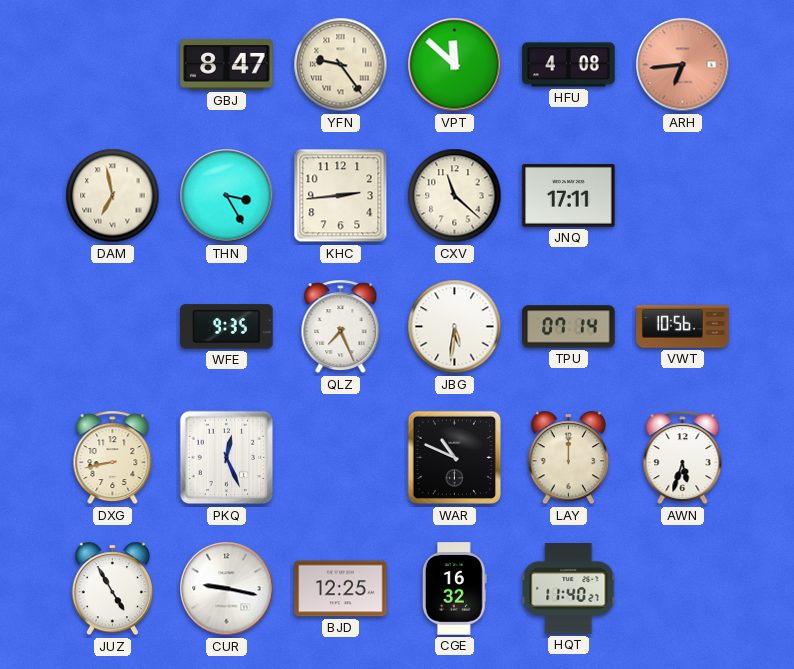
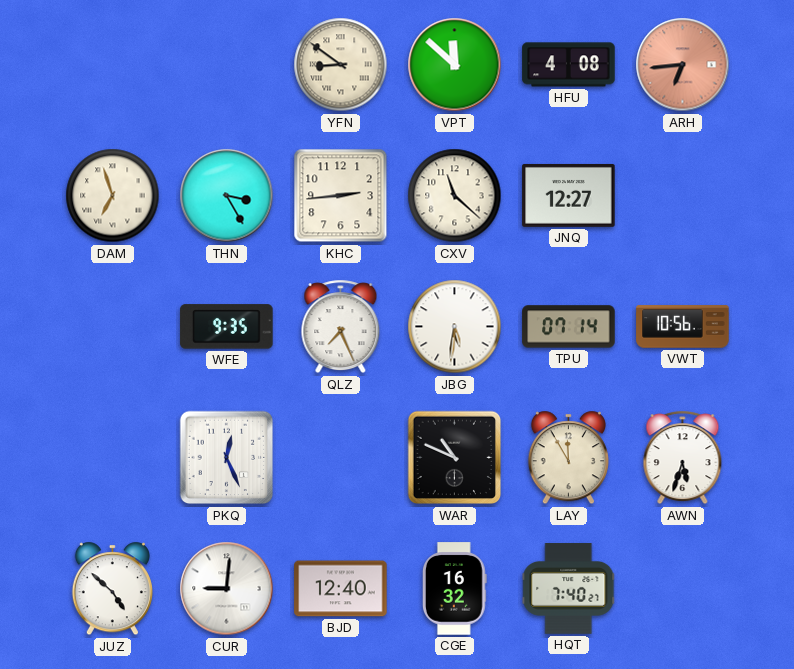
GBJ: 8:47 -> none
YFN: 9:24 -> 8:51
DAM: 6:58 -> 6:57
JNQ: 17:11 -> 12:27
DXG: 8:43 -> none
LAY: 12:00 -> 11:55
JUZ: 4:55 -> 4:52
CUR: 9:17 -> 9:01
BJD: 12:25 -> 12:40
HQT: 11:40 -> 7:40
